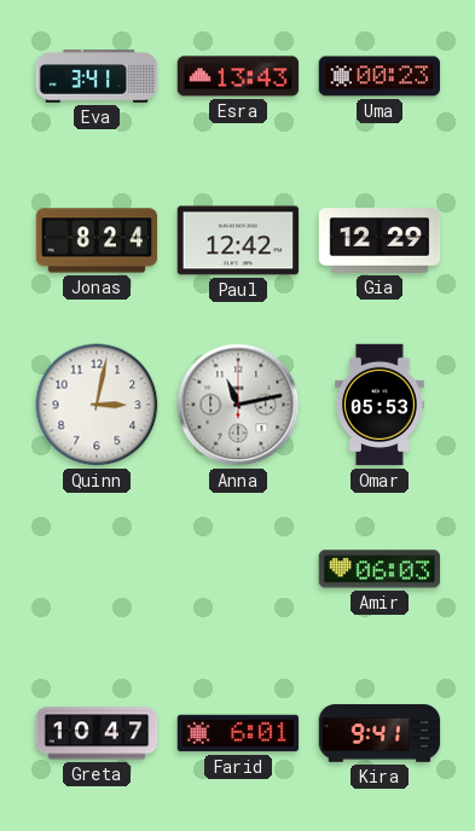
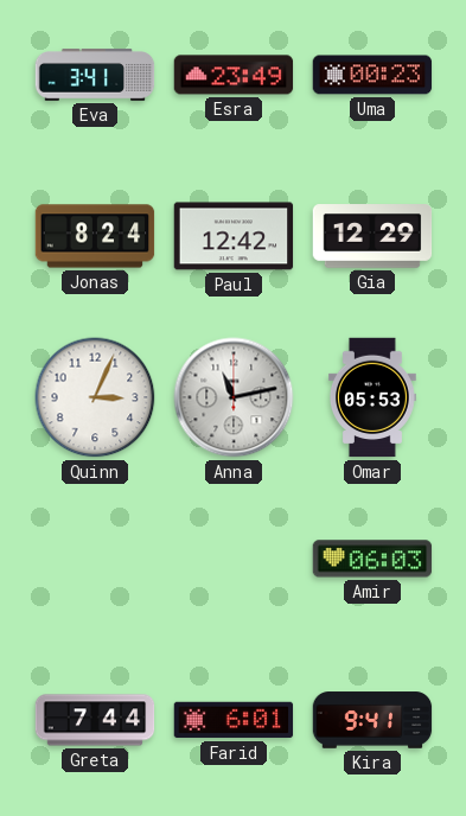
Esra: 13:43 -> 23:49
Quinn: 3:02 -> 3:04
Greta: 10:47 -> 7:44
